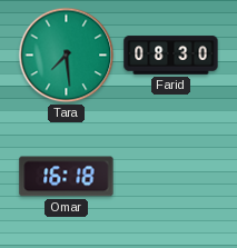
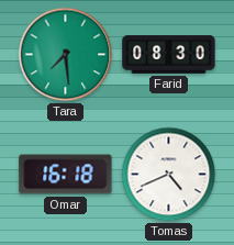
Tomas: none -> 4:41
